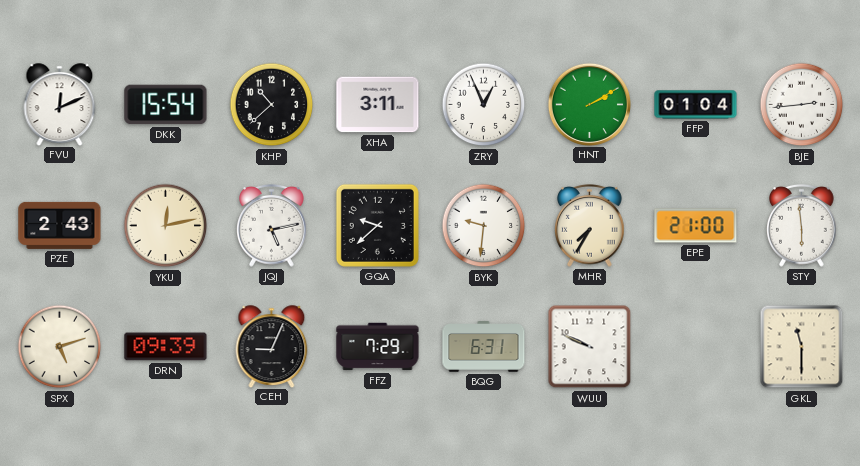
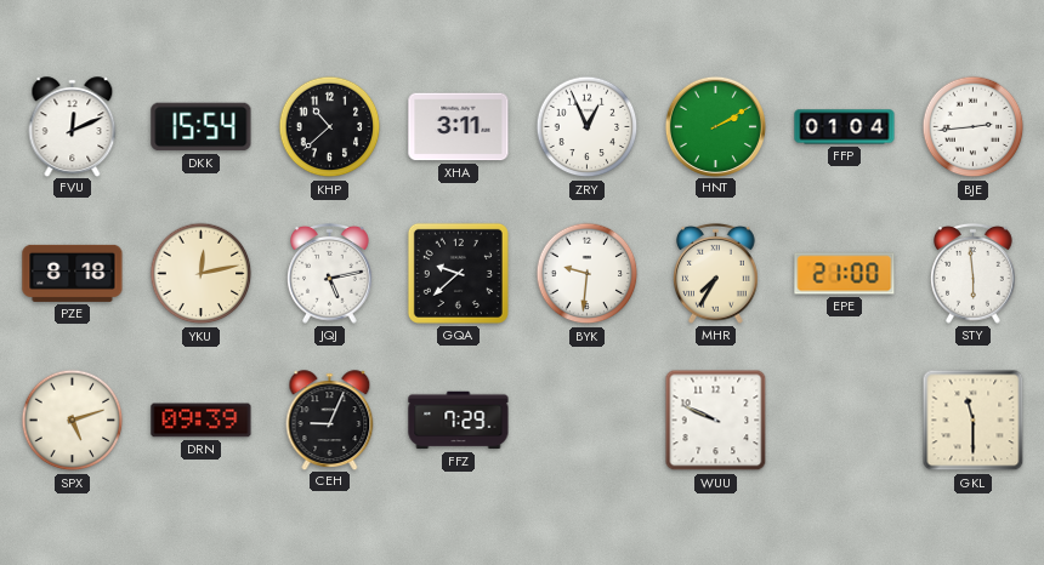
PZE: 2:43 -> 8:18
BQG: 6:31 -> none
